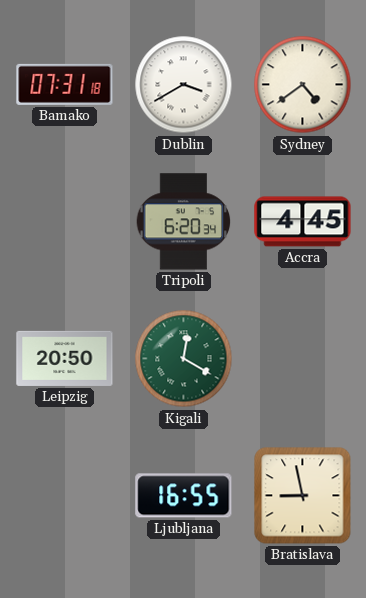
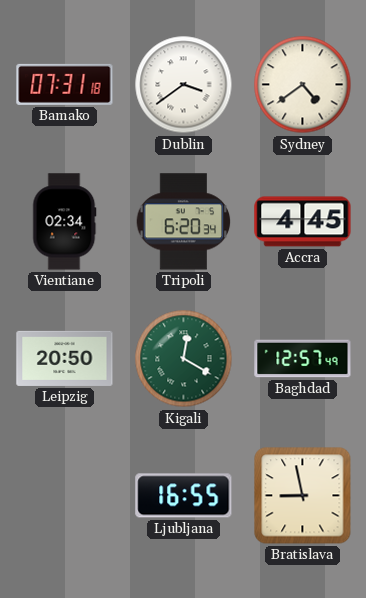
Dublin: 3:40 -> 3:39
Vientiane: none -> 02:34
Baghdad: none -> 12:57
